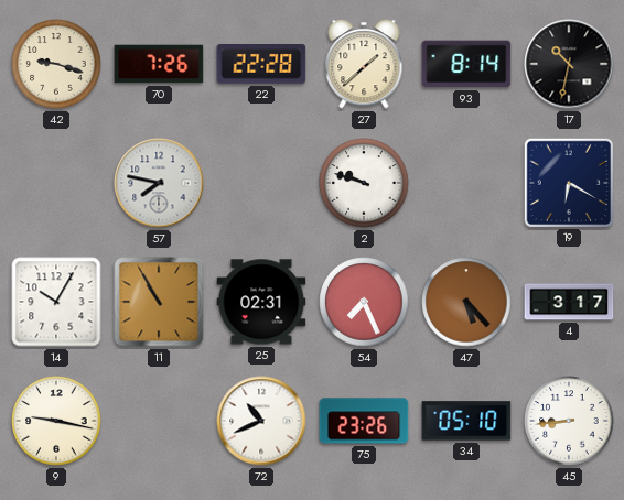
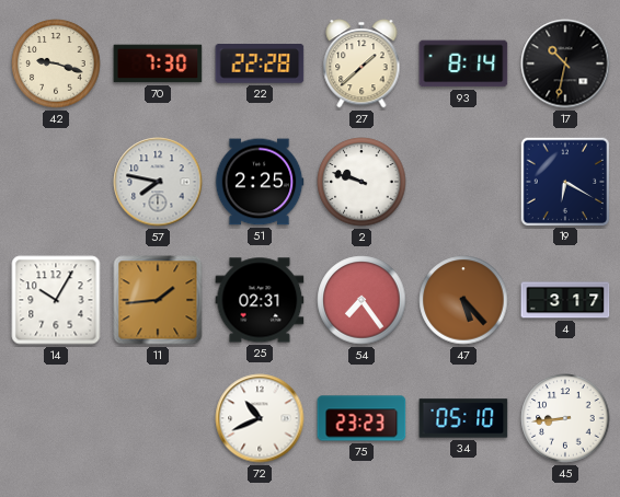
70: 7:26 -> 7:30
51: none -> 2:25
11: 10:55 -> 1:44
54: 7:26 -> 7:24
9: 9:17 -> none
75: 23:26 -> 23:23
